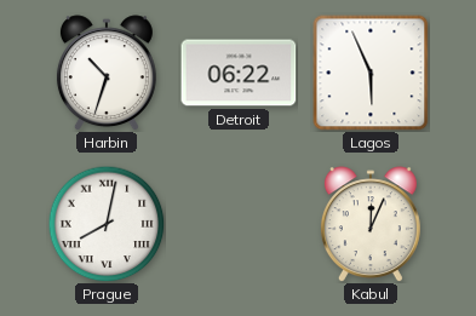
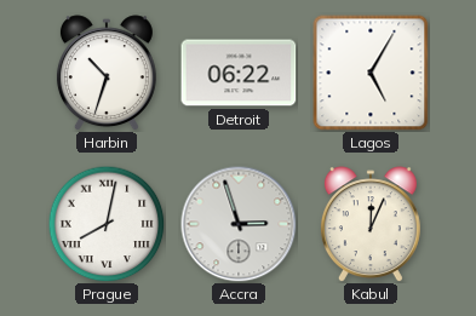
Lagos: 5:56 -> 5:05
Accra: none -> 2:57
